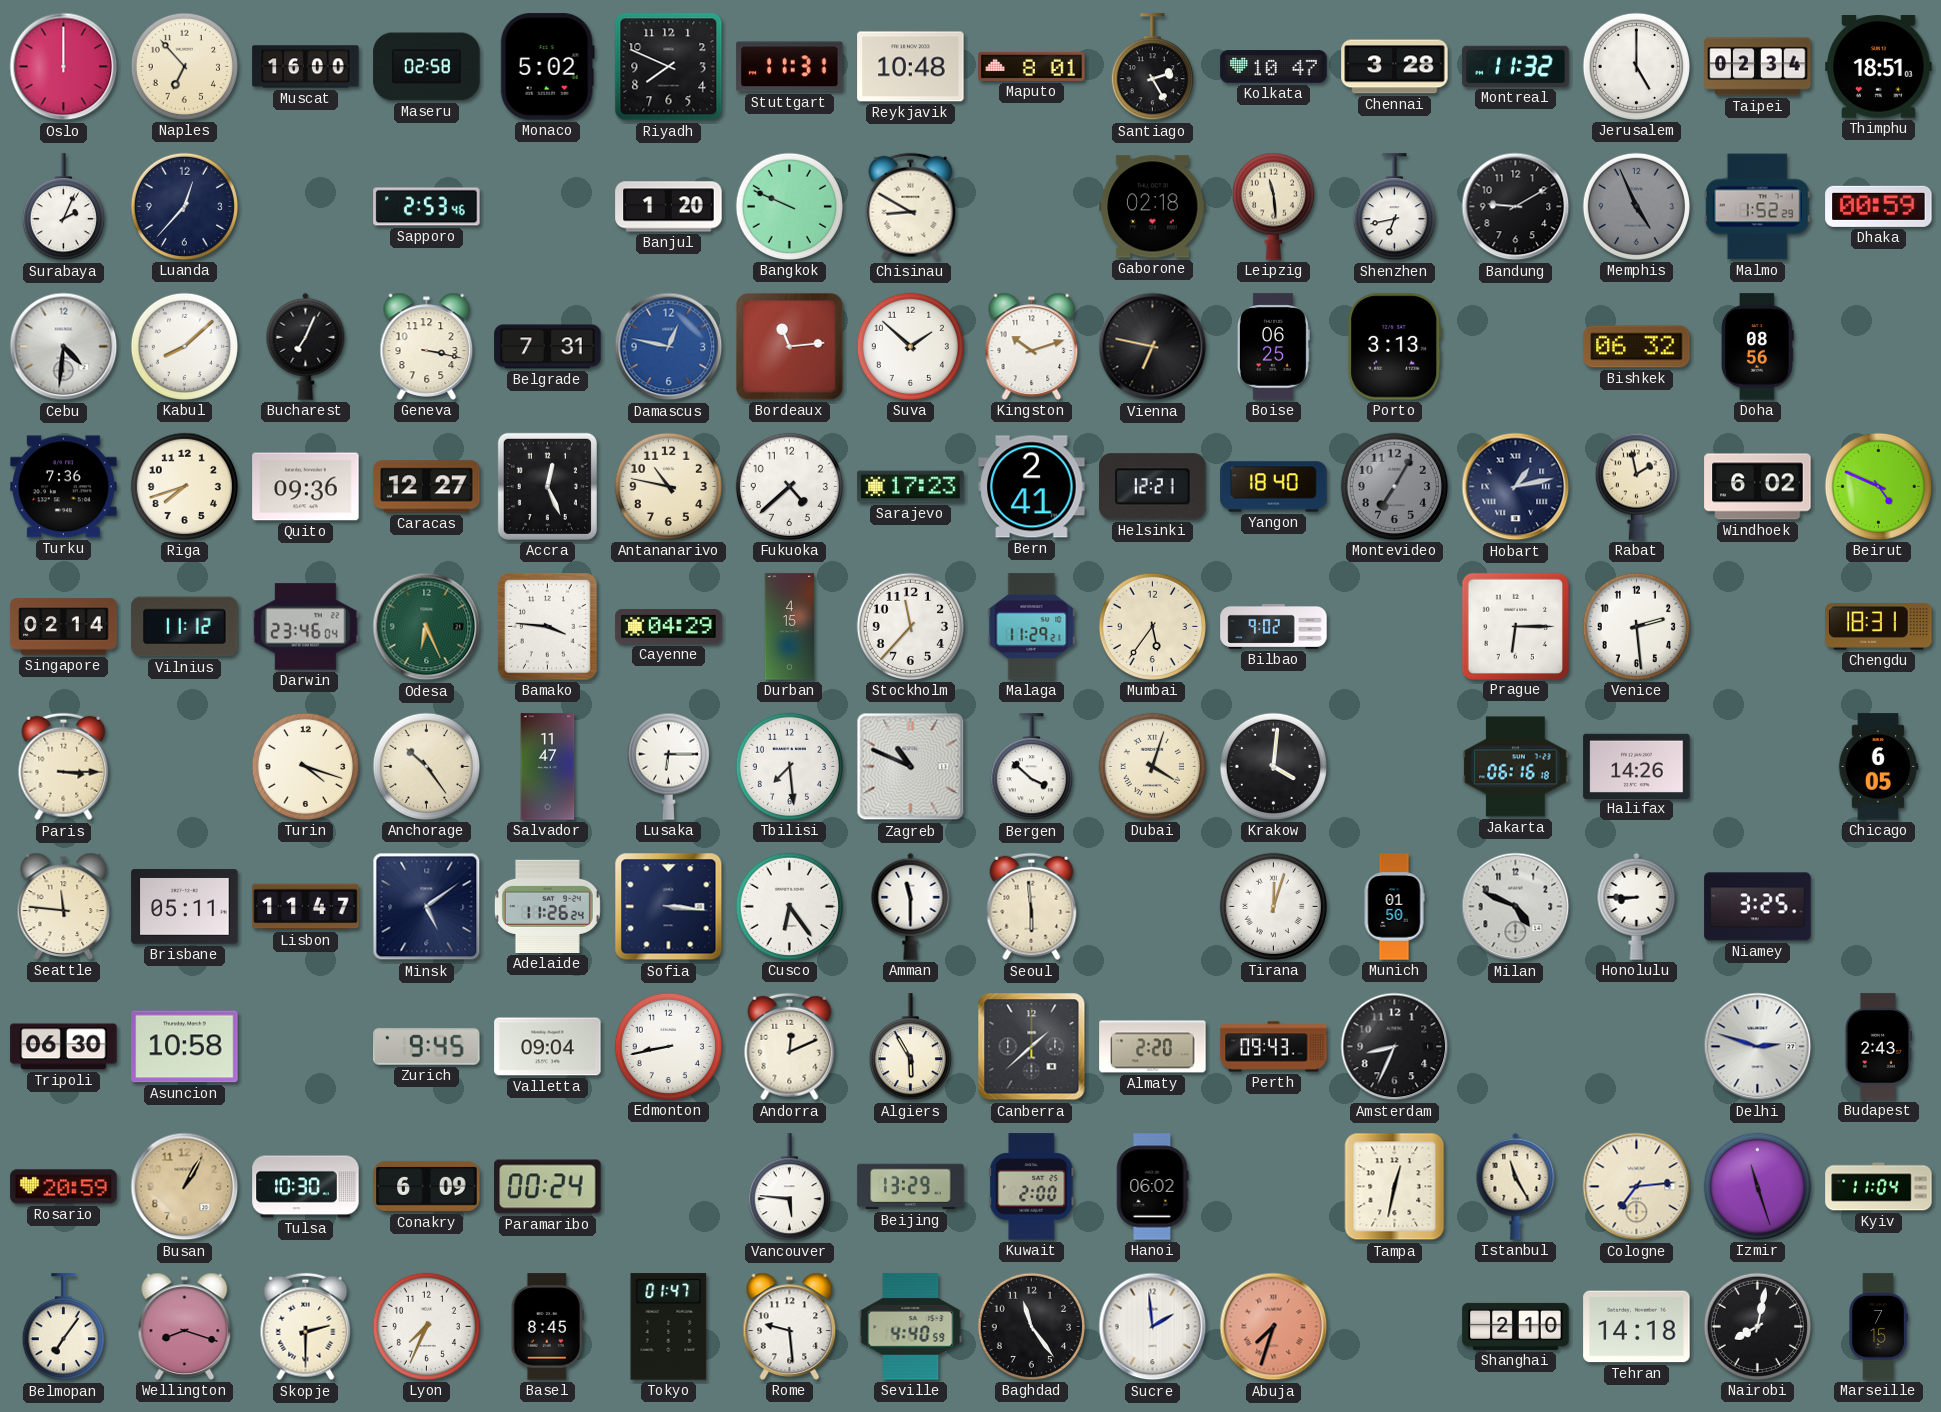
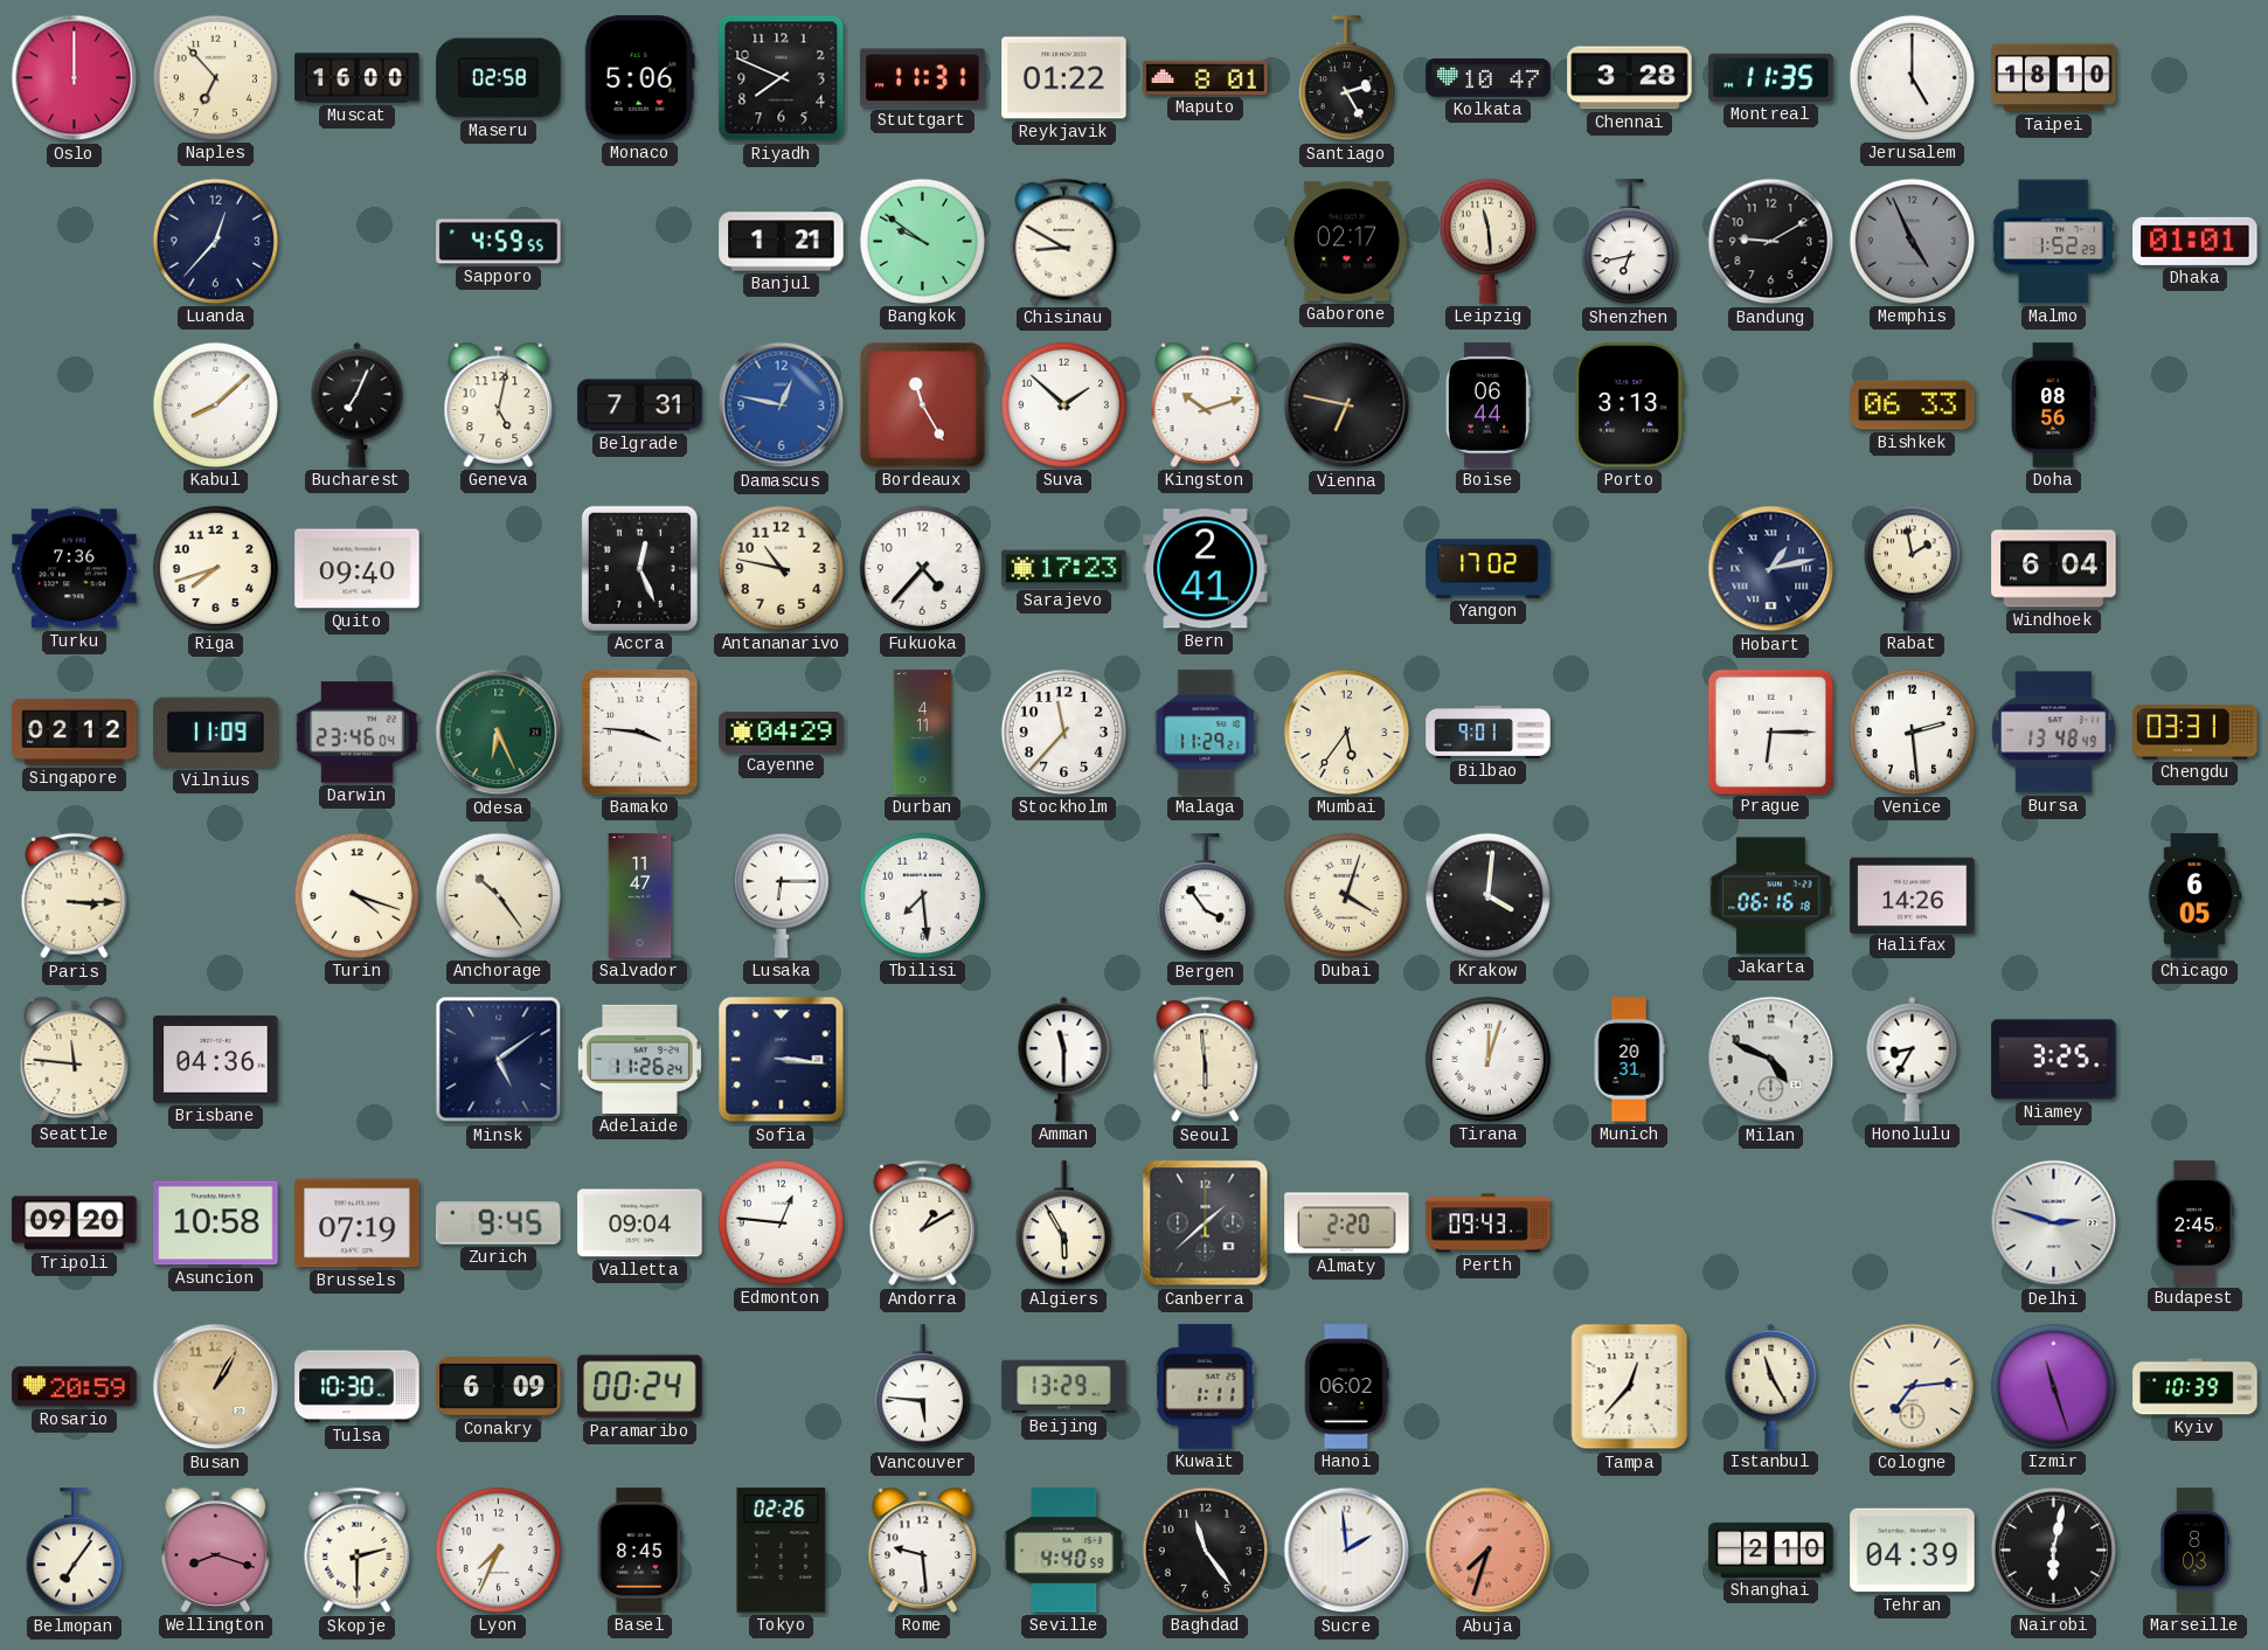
Monaco: 5:02 -> 5:06
Reykjavik: 10:48 -> 01:22
Montreal: 11:32 -> 11:35
Taipei: 02:34 -> 18:10
Thimphu: 18:51 -> none
Surabaya: 2:04 -> none
Sapporo: 2:53 -> 4:59
Banjul: 1:20 -> 1:21
Bangkok: 9:49 -> 9:51
Gaborone: 02:18 -> 02:17
Dhaka: 00:59 -> 01:01
Cebu: 4:31 -> none
Geneva: 3:17 -> 5:02
Bordeaux: 11:14 -> 11:25
Boise: 06:25 -> 06:44
Bishkek: 06:32 -> 06:33
Quito: 09:36 -> 09:40
Caracas: 12:27 -> none
Fukuoka: 4:38 -> 4:37
Helsinki: 12:21 -> none
Yangon: 18:40 -> 17:02
Montevideo: 7:05 -> none
Windhoek: 6:02 -> 6:04
Beirut: 4:49 -> none
Singapore: 02:14 -> 02:12
Vilnius: 11:12 -> 11:09
Durban: 4:15 -> 4:11
Bilbao: 9:02 -> 9:01
Bursa: none -> 13:48
Chengdu: 18:31 -> 03:31
Zagreb: 10:49 -> none
Bergen: 3:52 -> 3:54
Brisbane: 05:11 -> 04:36
Lisbon: 11:47 -> none
Cusco: 6:24 -> none
Munich: 01:50 -> 20:31
Honolulu: 8:45 -> 8:35
Tripoli: 06:30 -> 09:20
Brussels: none -> 07:19
Edmonton: 8:43 -> 12:46
Andorra: 12:11 -> 1:10
Amsterdam: 8:34 -> none
Budapest: 2:43 -> 2:45
Kuwait: 2:00 -> 1:11
Tampa: 12:32 -> 12:37
Kyiv: 11:04 -> 10:39
Tokyo: 01:47 -> 02:26
Tehran: 14:18 -> 04:39
Nairobi: 8:02 -> 6:02
Marseille: 7:15 -> 8:03
